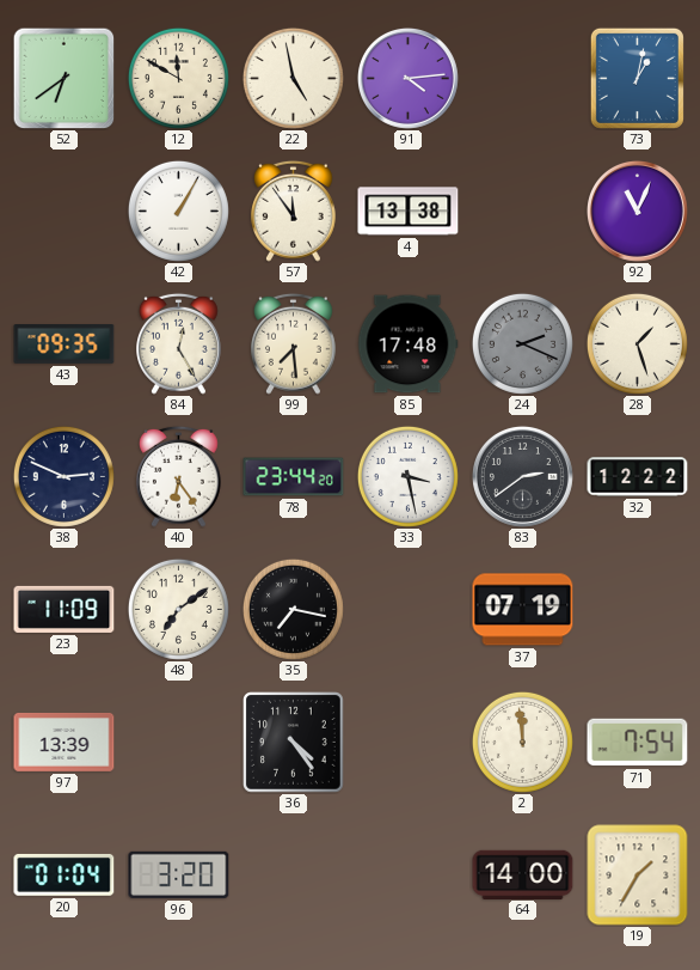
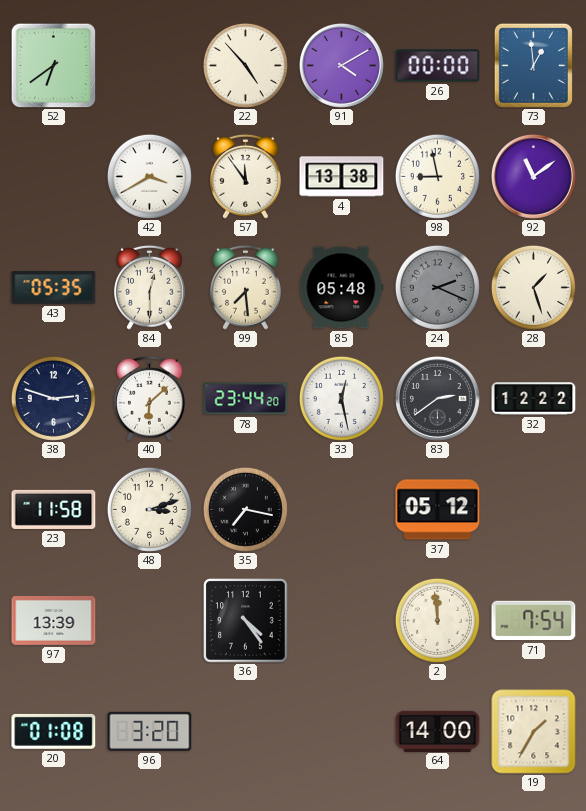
12: 11:50 -> none
22: 4:58 -> 4:53
91: 4:14 -> 4:10
26: none -> 00:00
73: 1:02 -> 12:59
42: 1:05 -> 3:40
98: none -> 8:58
92: 11:04 -> 11:09
43: 09:35 -> 05:35
84: 12:25 -> 12:30
85: 17:48 -> 05:48
38: 2:49 -> 2:48
40: 6:24 -> 6:08
33: 3:28 -> 12:28
23: 11:09 -> 11:58
48: 7:09 -> 3:12
37: 07:19 -> 05:12
20: 01:04 -> 01:08
